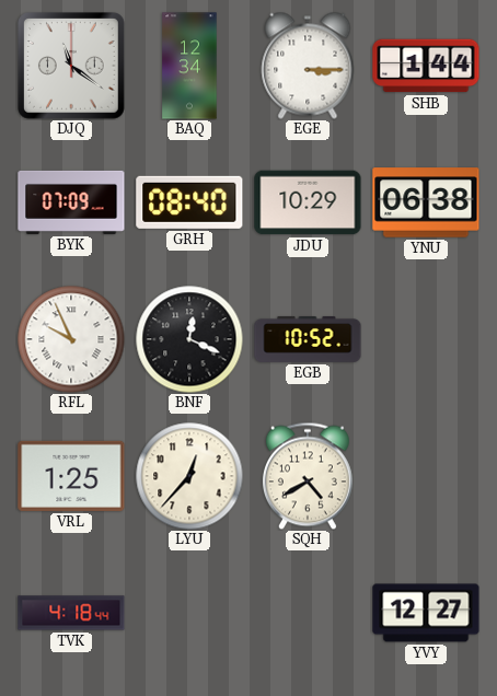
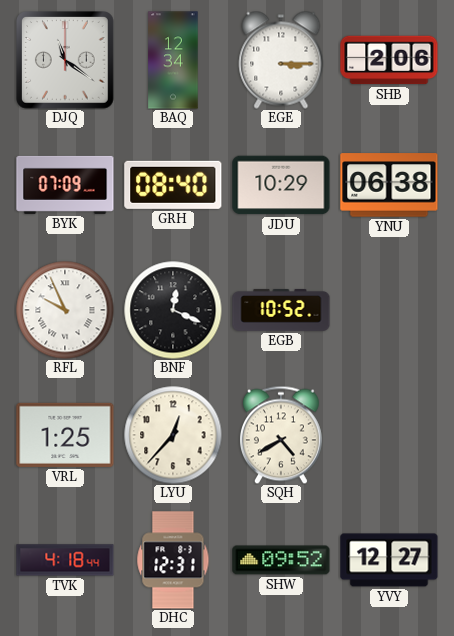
SHB: 1:44 -> 2:06
DHC: none -> 12:31
SHW: none -> 09:52
